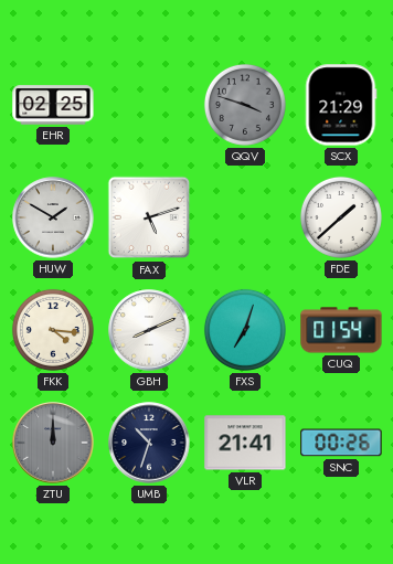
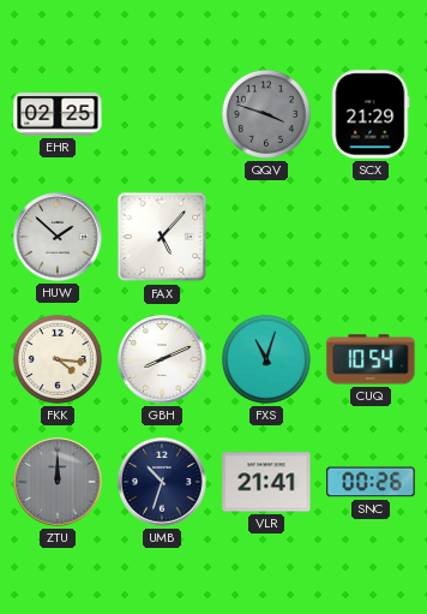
HUW: 1:50 -> 1:52
FAX: 5:12 -> 5:07
FDE: 1:38 -> none
FXS: 7:03 -> 11:03
CUQ: 01:54 -> 10:54
